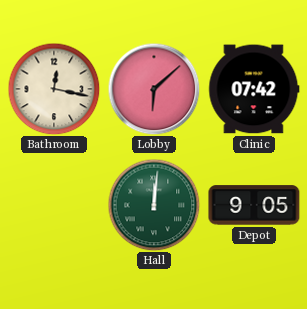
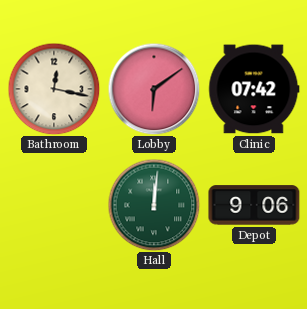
Lobby: 6:08 -> 6:09
Depot: 9:05 -> 9:06
